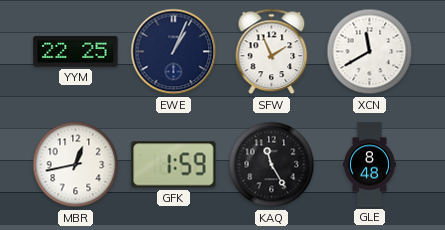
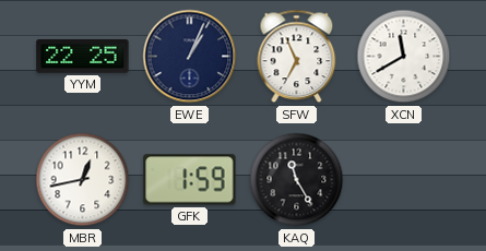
SFW: 1:56 -> 6:56
GLE: 8:48 -> none
